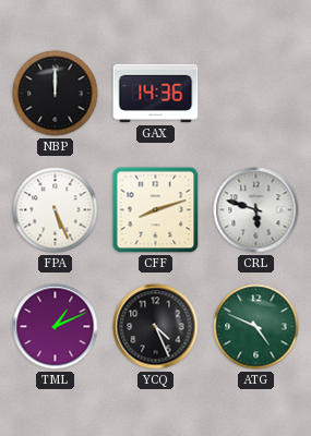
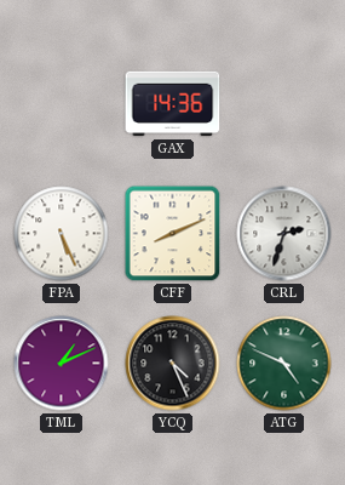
NBP: 12:00 -> none
CFF: 8:12 -> 8:11
CRL: 5:48 -> 2:33
